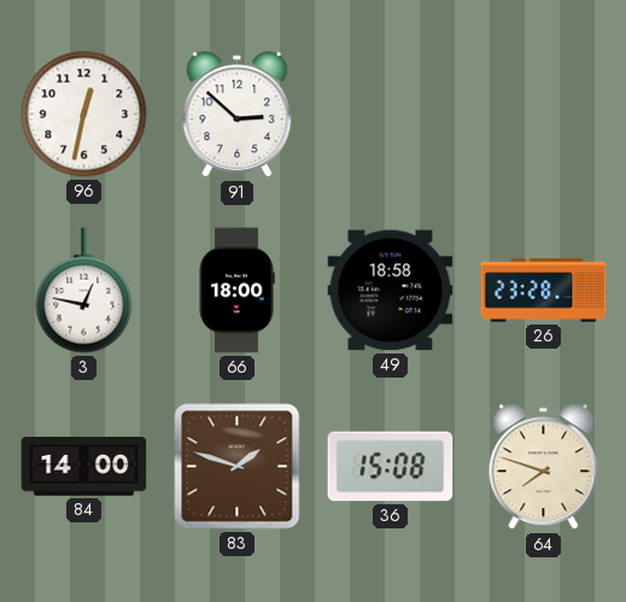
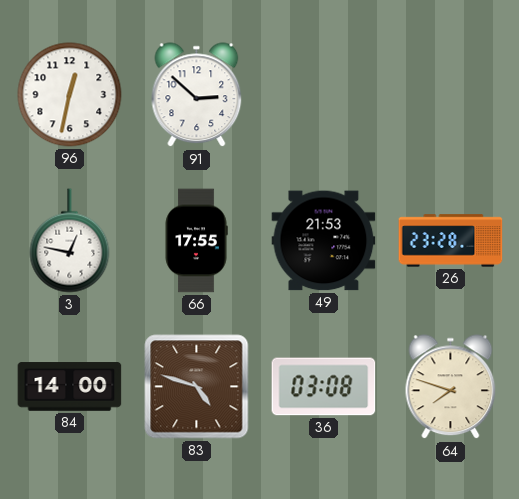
66: 18:00 -> 17:55
49: 18:58 -> 21:53
83: 1:48 -> 4:48
36: 15:08 -> 03:08
